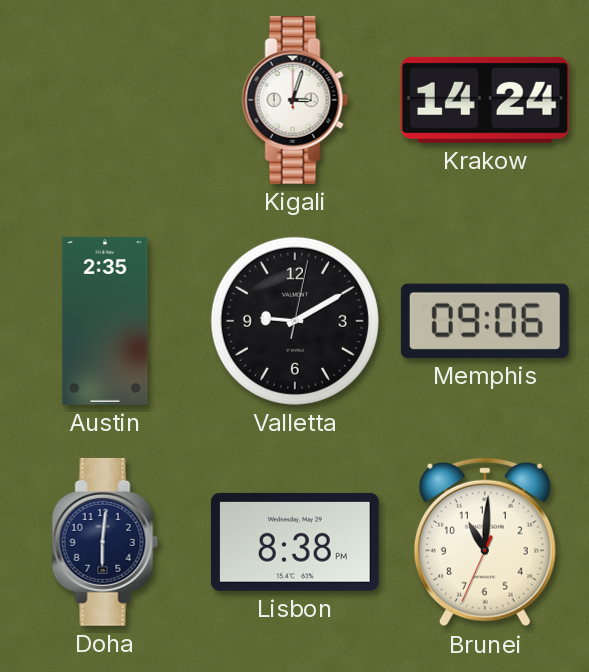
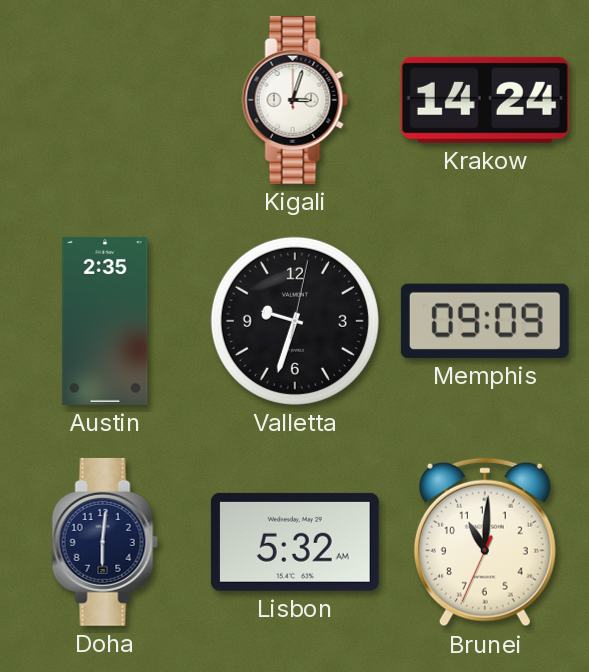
Valletta: 9:10 -> 9:33
Memphis: 09:06 -> 09:09
Lisbon: 8:38 -> 5:32
